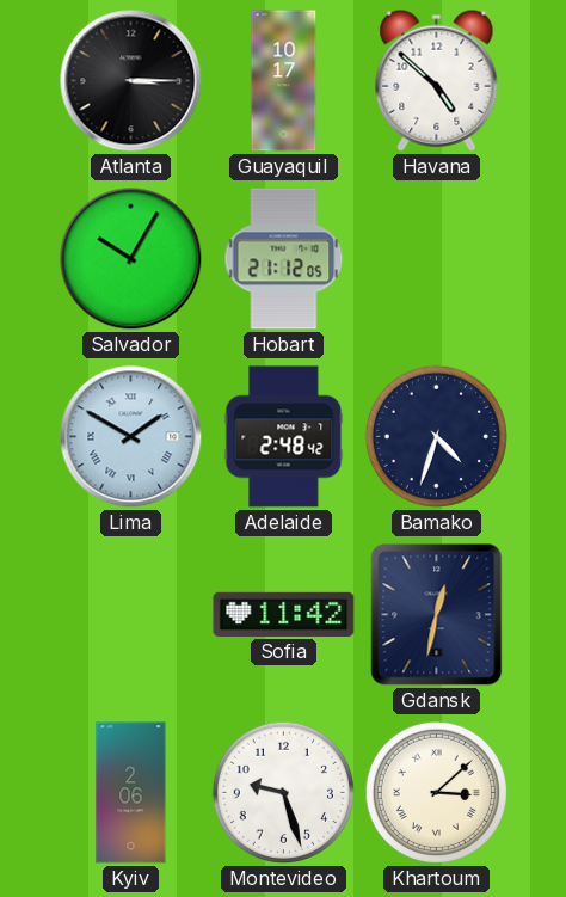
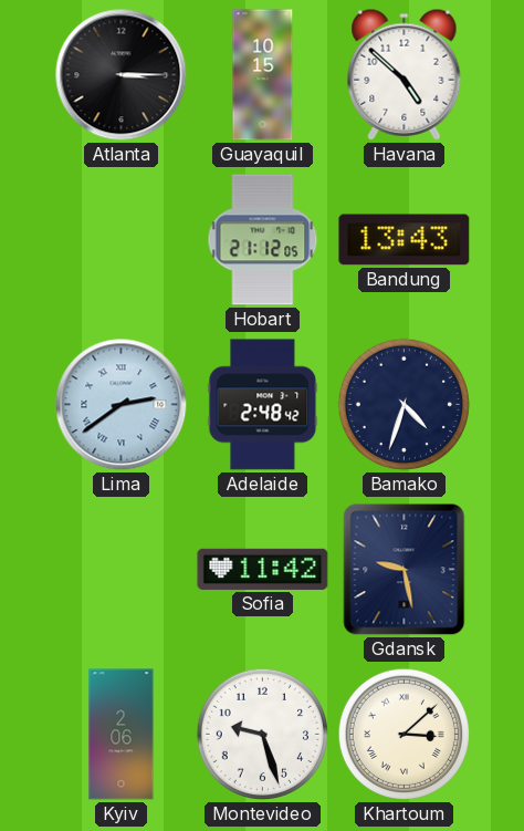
Guayaquil: 10:17 -> 10:15
Salvador: 10:05 -> none
Bandung: none -> 13:43
Lima: 1:50 -> 2:39
Gdansk: 12:32 -> 9:28
